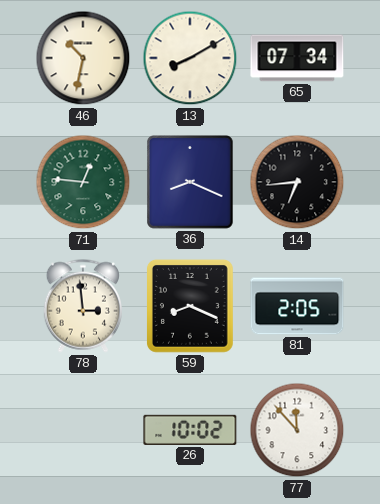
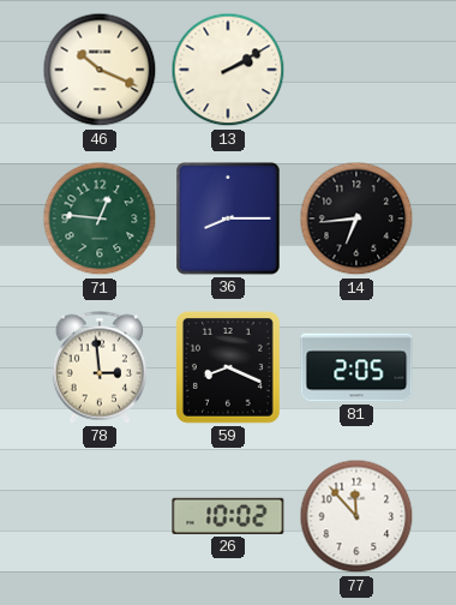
46: 10:32 -> 10:19
13: 8:10 -> 2:10
65: 07:34 -> none
36: 8:19 -> 8:15
